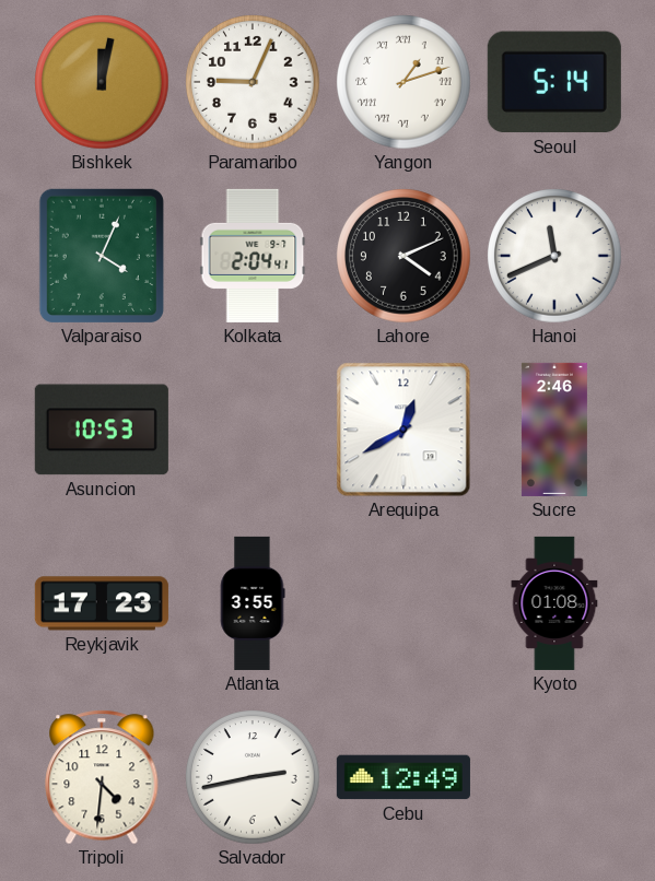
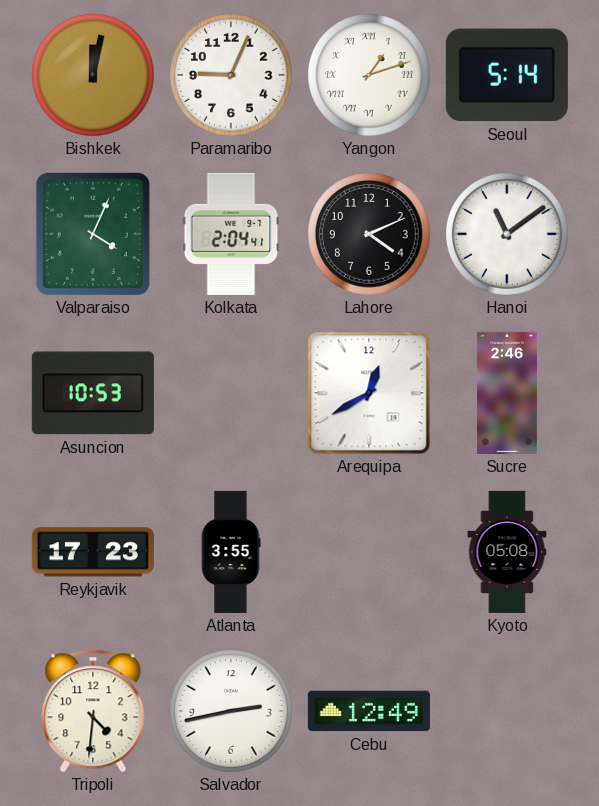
Hanoi: 11:41 -> 11:09
Kyoto: 01:08 -> 05:08
